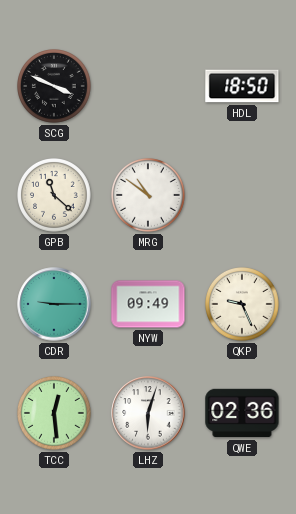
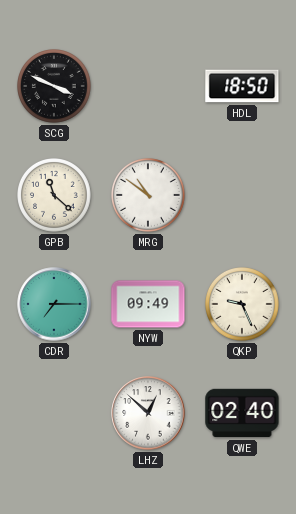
CDR: 9:15 -> 7:15
TCC: 12:29 -> none
LHZ: 6:03 -> 12:52
QWE: 02:36 -> 02:40
